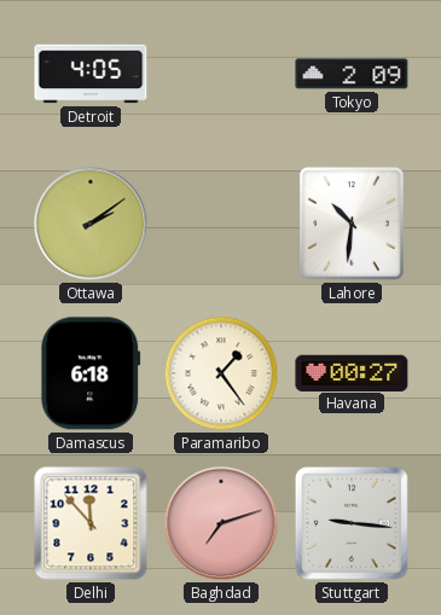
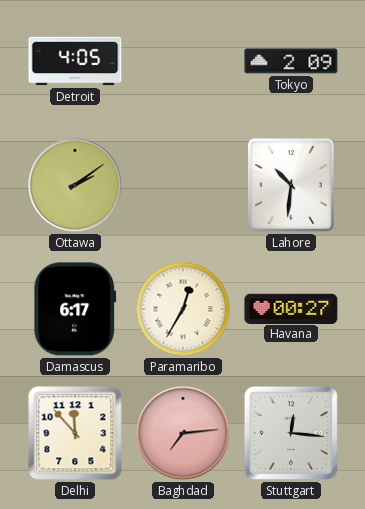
Damascus: 6:18 -> 6:17
Paramaribo: 1:24 -> 12:35
Baghdad: 7:12 -> 7:14
Stuttgart: 9:16 -> 12:16
